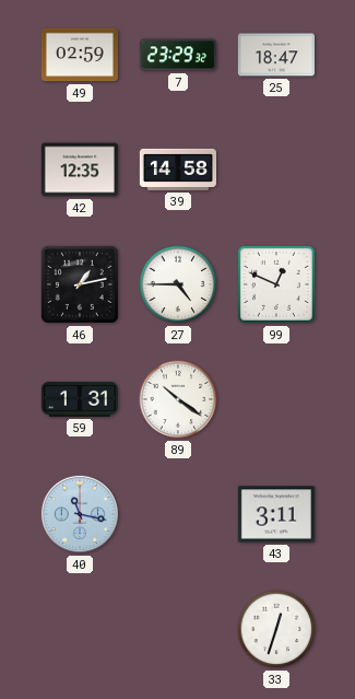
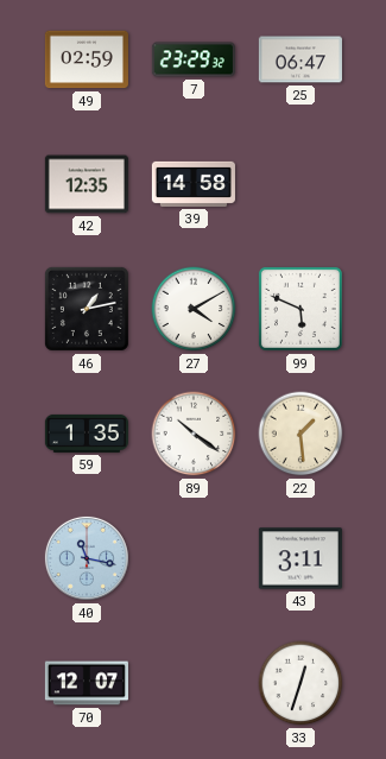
25: 18:47 -> 06:47
27: 4:45 -> 4:10
99: 12:49 -> 5:49
59: 1:31 -> 1:35
22: none -> 1:29
70: none -> 12:07
